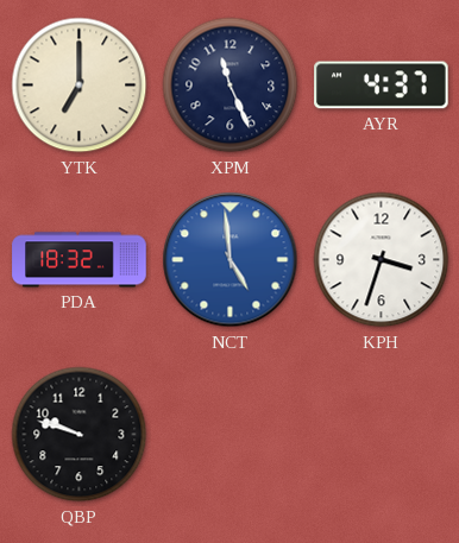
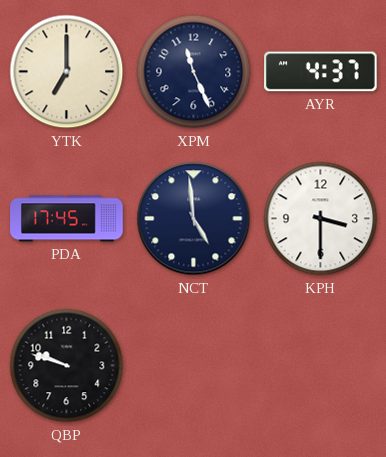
PDA: 18:32 -> 17:45
NCT dial: blue -> navy
KPH: 3:33 -> 3:30
